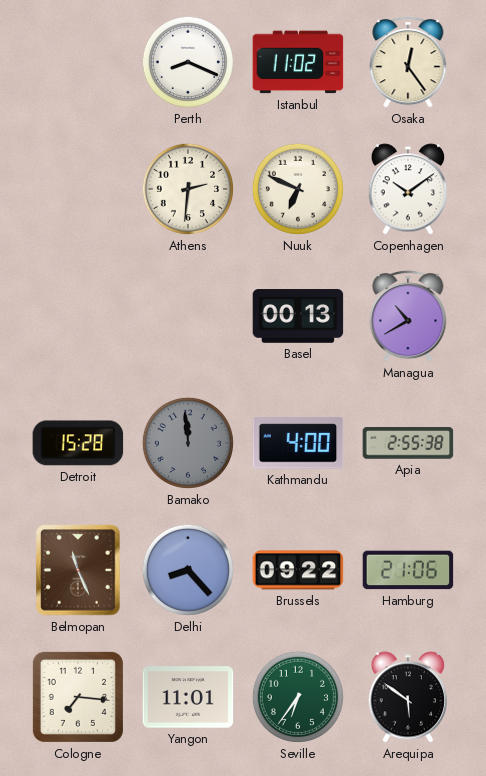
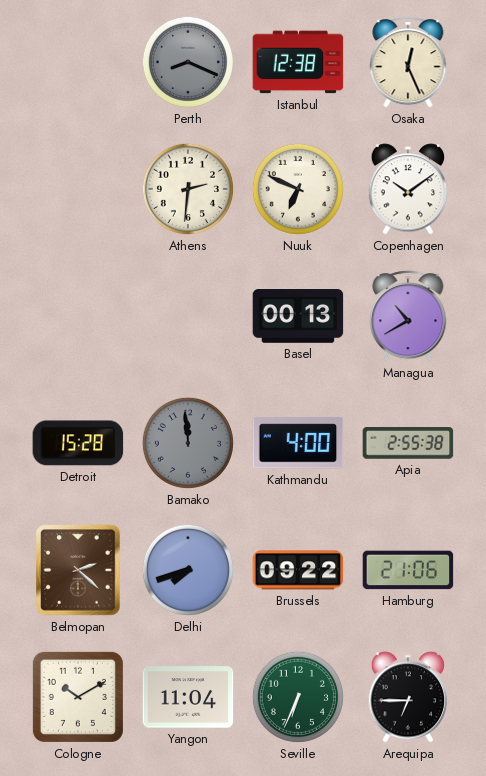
Perth dial: white -> grey
Istanbul: 11:02 -> 12:38
Osaka: 12:24 -> 12:26
Belmopan: 11:26 -> 2:22
Delhi: 8:23 -> 7:42
Cologne: 7:16 -> 10:10
Yangon: 11:01 -> 11:04
Seville: 6:36 -> 6:34
Arequipa: 5:51 -> 6:45
